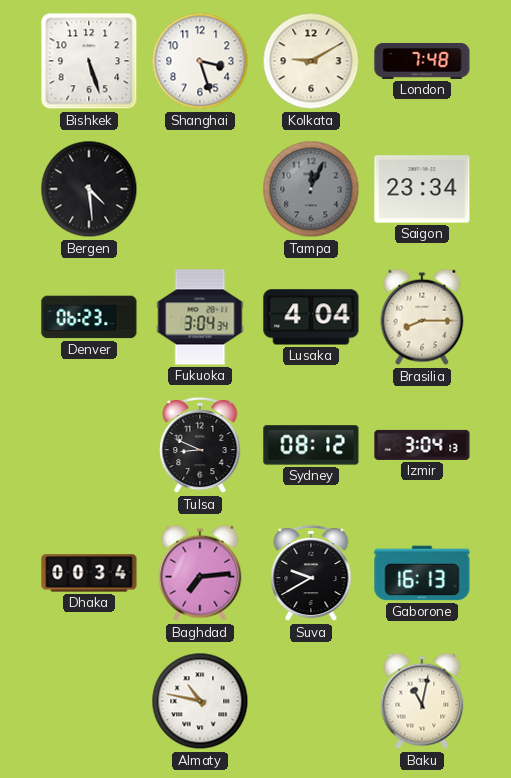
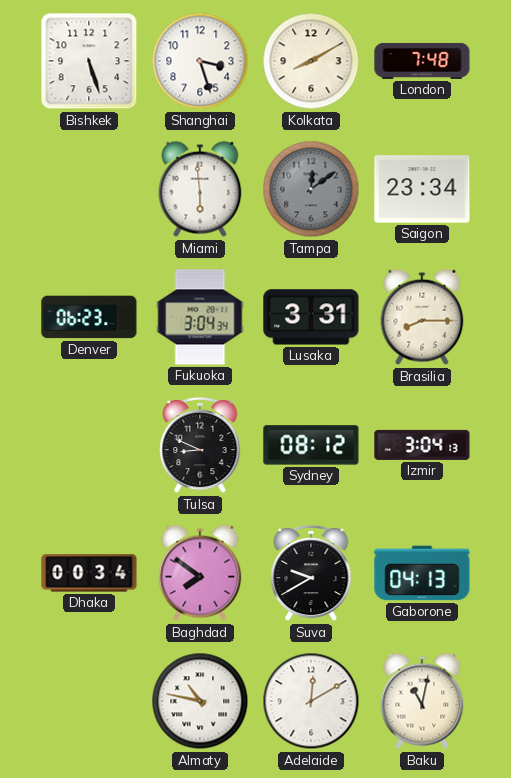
Kolkata: 9:10 -> 8:10
Bergen: 4:29 -> none
Miami: none -> 5:59
Tampa: 12:04 -> 12:09
Lusaka: 4:04 -> 3:31
Baghdad: 7:14 -> 7:51
Gaborone: 16:13 -> 04:13
Adelaide: none -> 12:10
